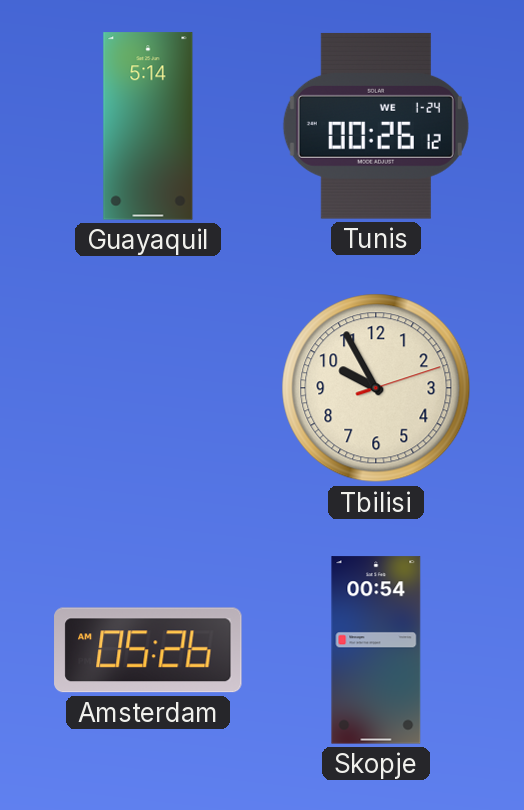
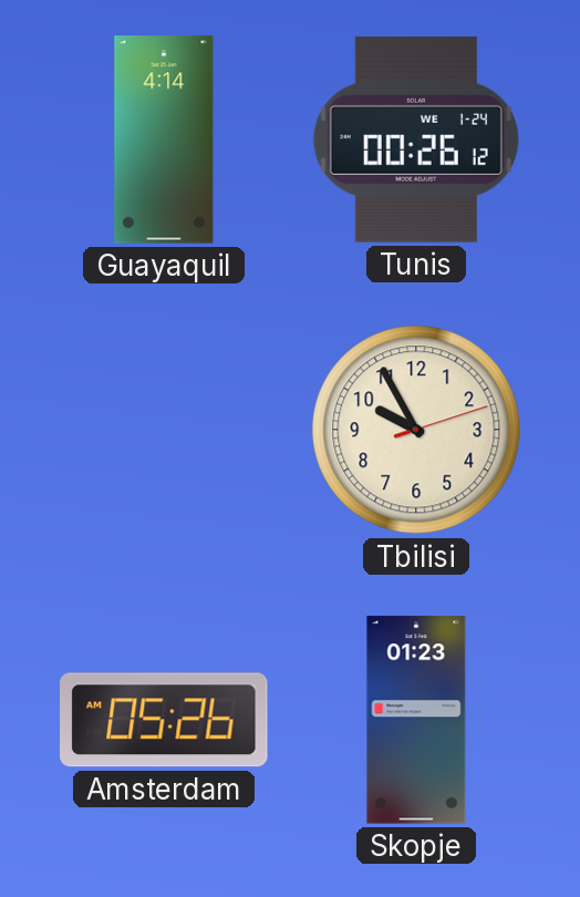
Guayaquil: 5:14 -> 4:14
Skopje: 00:54 -> 01:23
